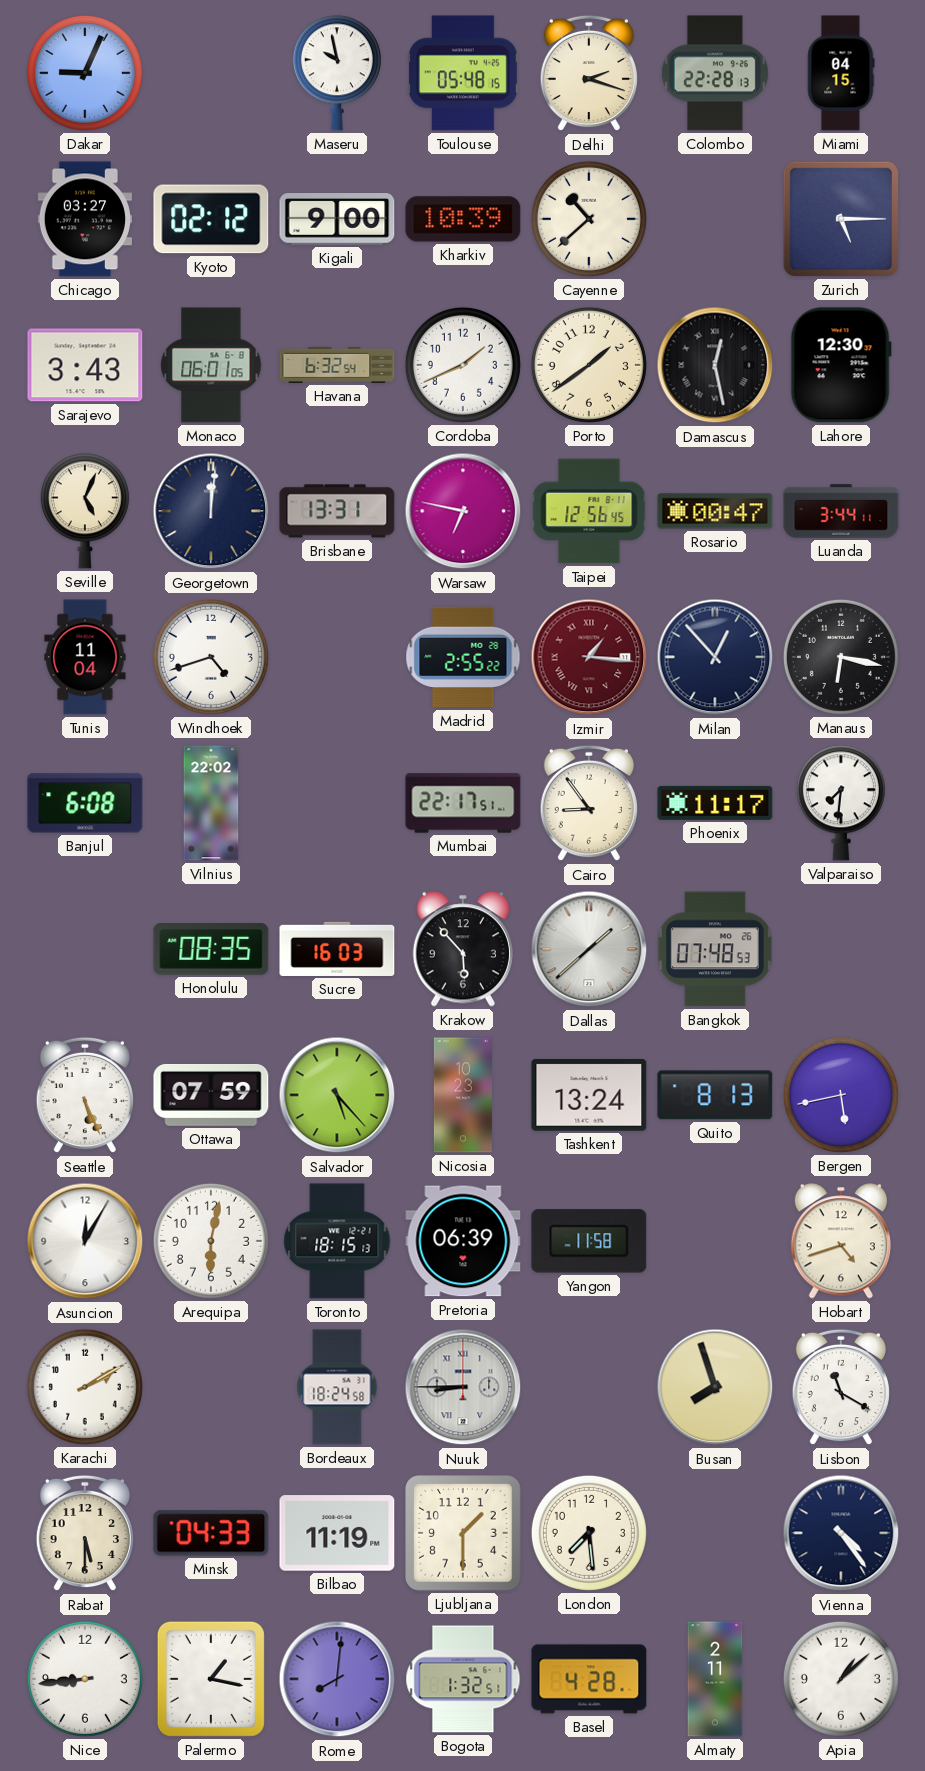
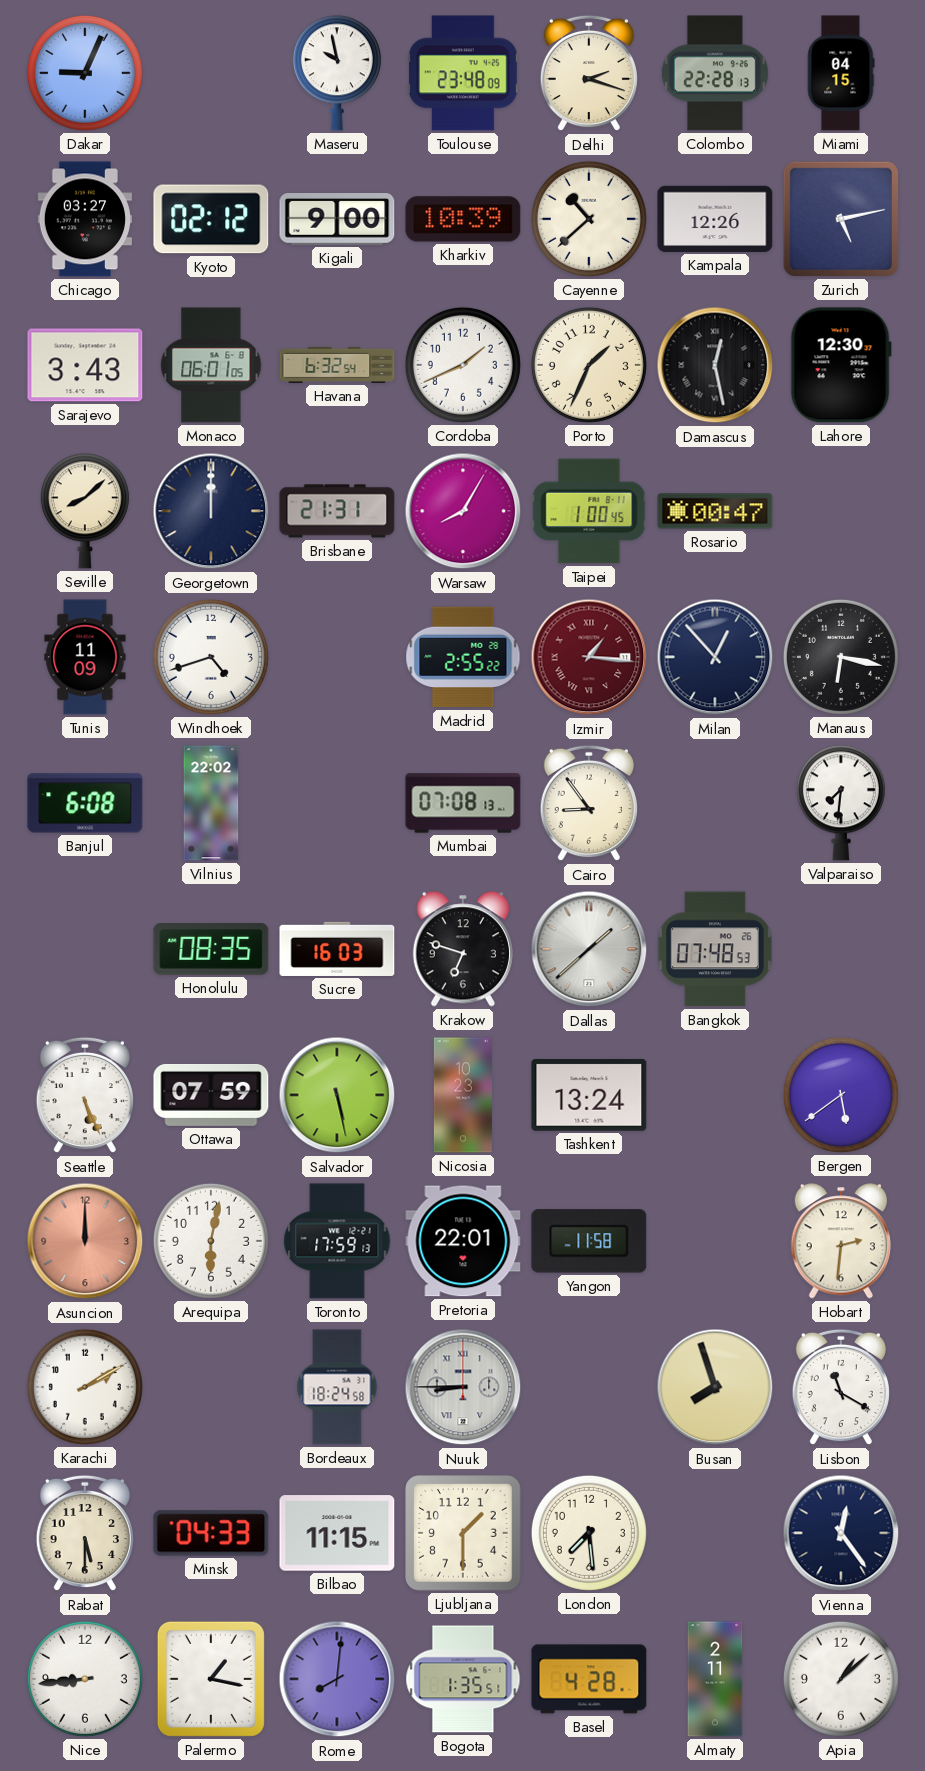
Toulouse: 05:48 -> 23:48
Kampala: none -> 12:26
Zurich: 5:15 -> 5:13
Porto: 1:39 -> 1:34
Seville: 5:04 -> 8:08
Georgetown: 12:01 -> 12:00
Brisbane: 13:31 -> 21:31
Warsaw: 6:47 -> 8:05
Taipei: 12:56 -> 1:00
Luanda: 3:44 -> none
Tunis: 11:04 -> 11:09
Mumbai: 22:17 -> 07:08
Phoenix: 11:17 -> none
Krakow: 5:53 -> 6:48
Salvador: 5:23 -> 5:28
Quito: 8:13 -> none
Bergen: 5:43 -> 5:39
Asuncion: 12:05 -> 12:00
Asuncion dial: white -> salmon
Toronto: 18:15 -> 17:59
Pretoria: 06:39 -> 22:01
Hobart: 4:42 -> 2:31
Bilbao: 11:19 -> 11:15
Vienna: 4:24 -> 12:24
Bogota: 1:32 -> 1:35
